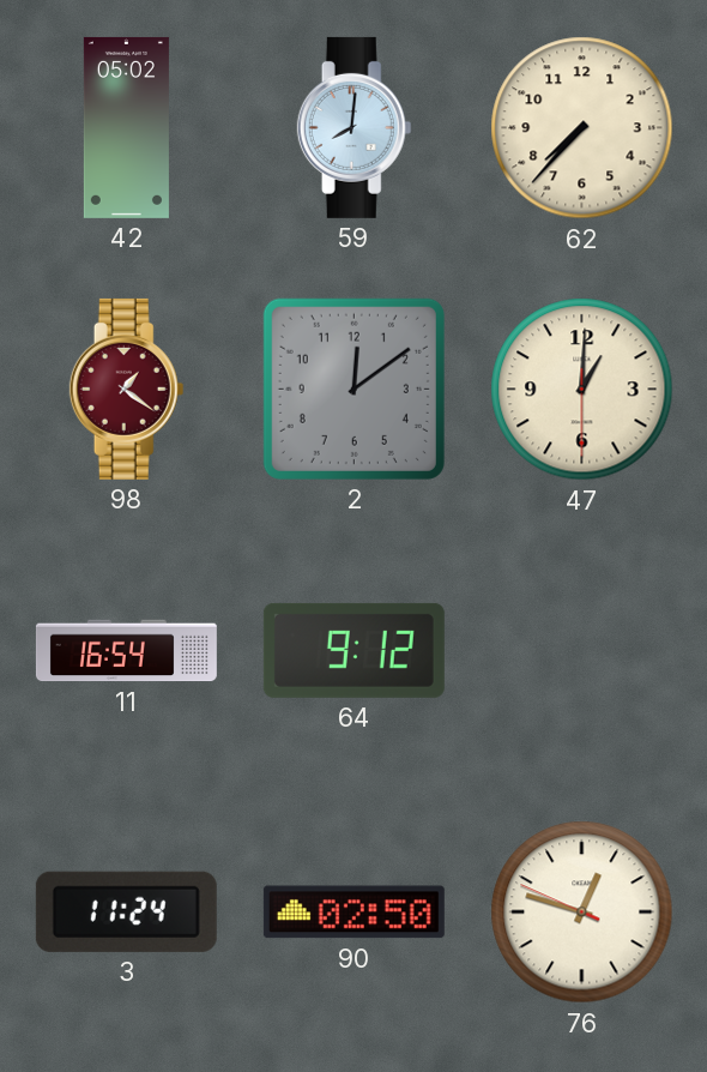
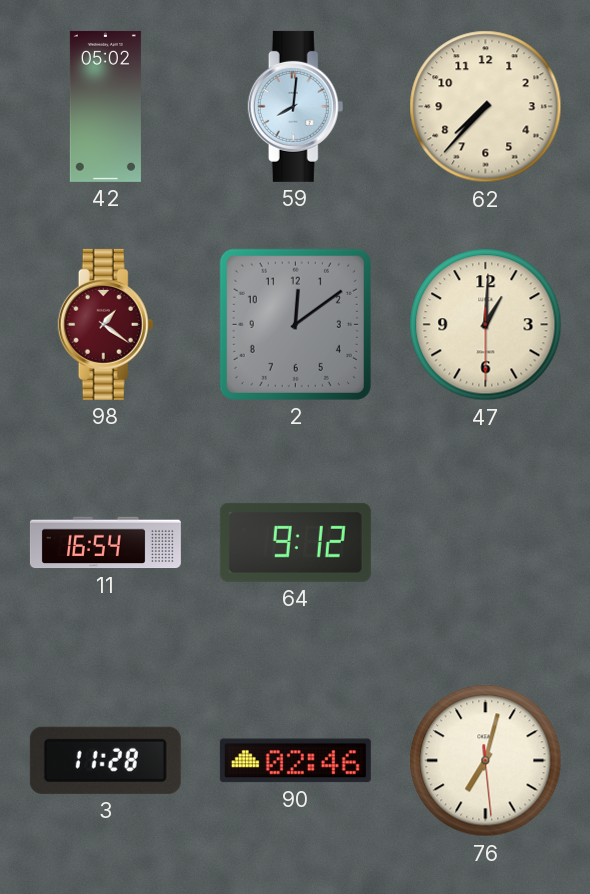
3: 11:24 -> 11:28
90: 02:50 -> 02:46
76: 12:47 -> 7:02
